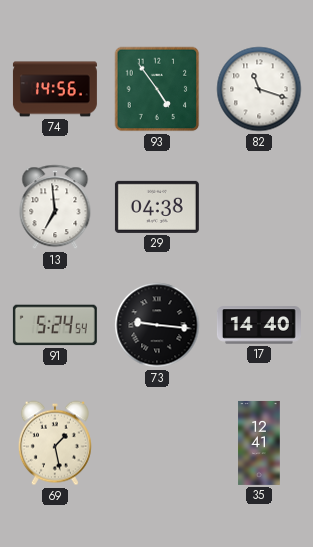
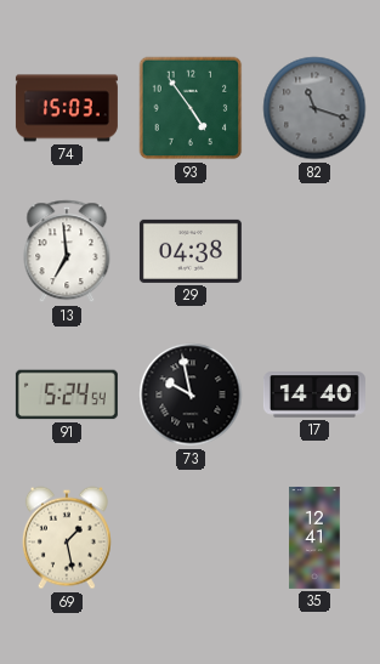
74: 14:56 -> 15:03
82 dial: white -> grey
73: 9:16 -> 9:58
